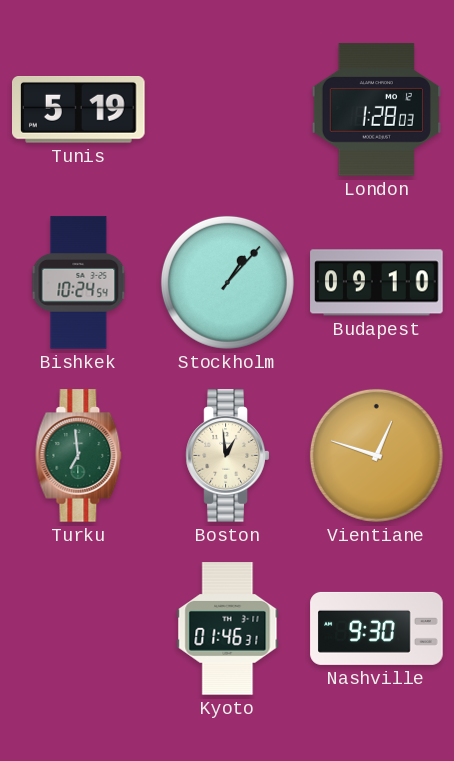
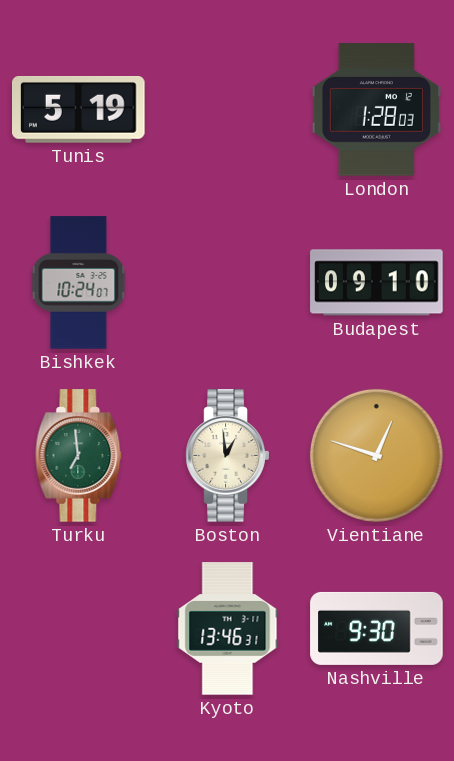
Bishkek: 10:24:54 -> 10:24:07
Stockholm: 1:07 -> none
Kyoto: 01:46 -> 13:46
